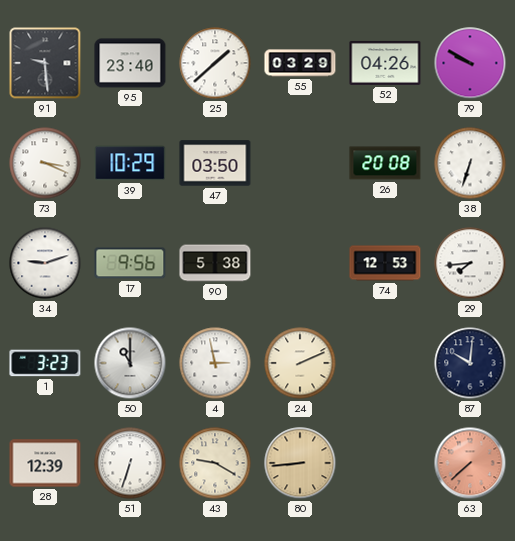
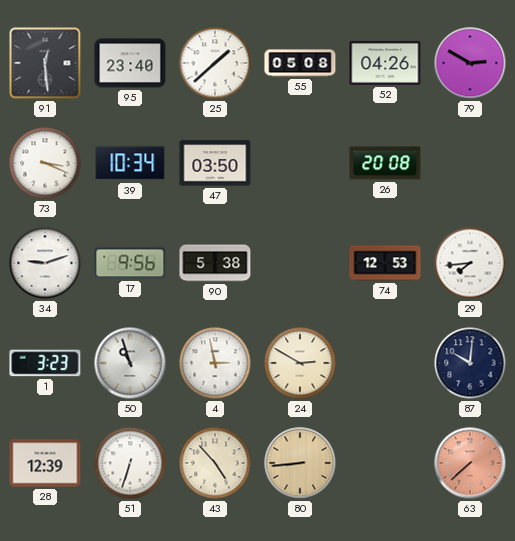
91: 9:29 -> 12:29
55: 03:29 -> 05:08
79: 9:50 -> 2:50
39: 10:29 -> 10:34
38: 6:33 -> none
50: 11:00 -> 10:57
24: 2:11 -> 2:50
43: 9:20 -> 4:53
